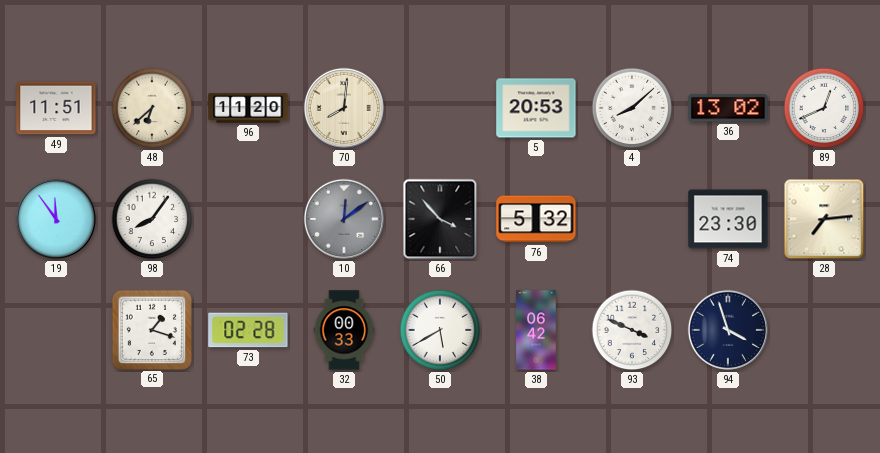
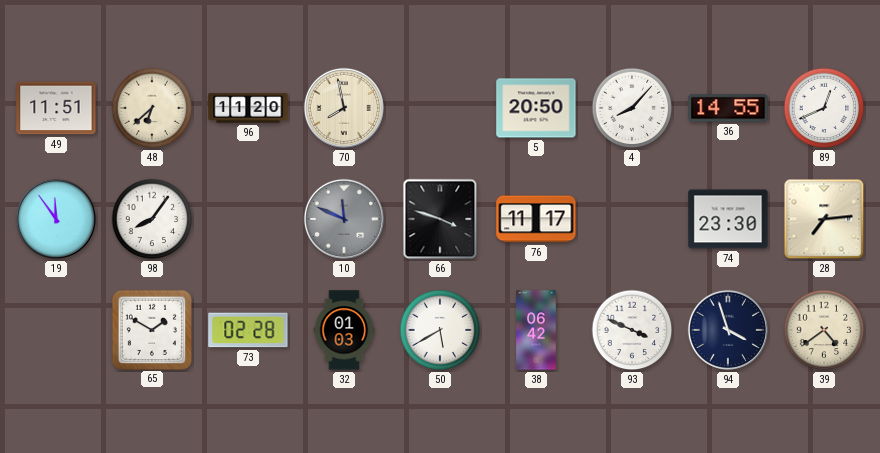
70: 8:01 -> 7:58
5: 20:53 -> 20:50
4: 8:08 -> 8:07
36: 13:02 -> 14:55
10: 12:09 -> 11:49
66: 3:53 -> 3:48
76: 5:32 -> 11:17
65: 1:18 -> 1:50
32: 00:33 -> 01:03
39: none -> 4:39
